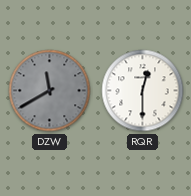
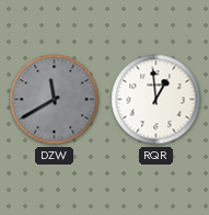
RQR: 12:30 -> 12:59
